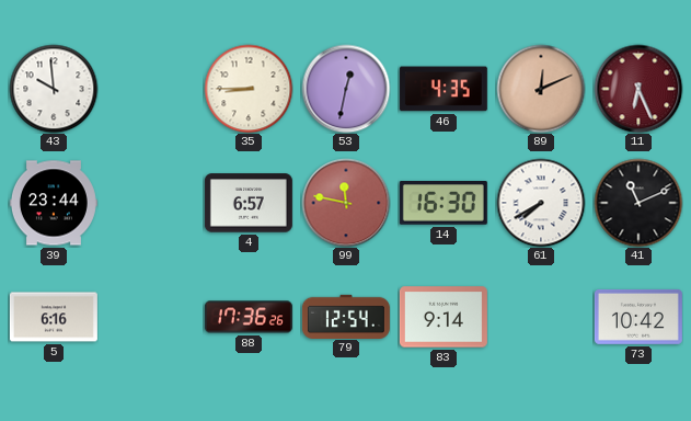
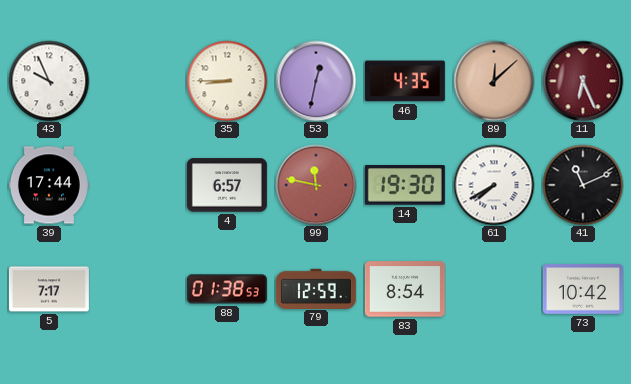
43: 9:59 -> 9:56
89: 12:11 -> 12:08
39: 23:44 -> 17:44
14: 16:30 -> 19:30
5: 6:16 -> 7:17
88: 17:36 -> 01:38
79: 12:54 -> 12:59
83: 9:14 -> 8:54
